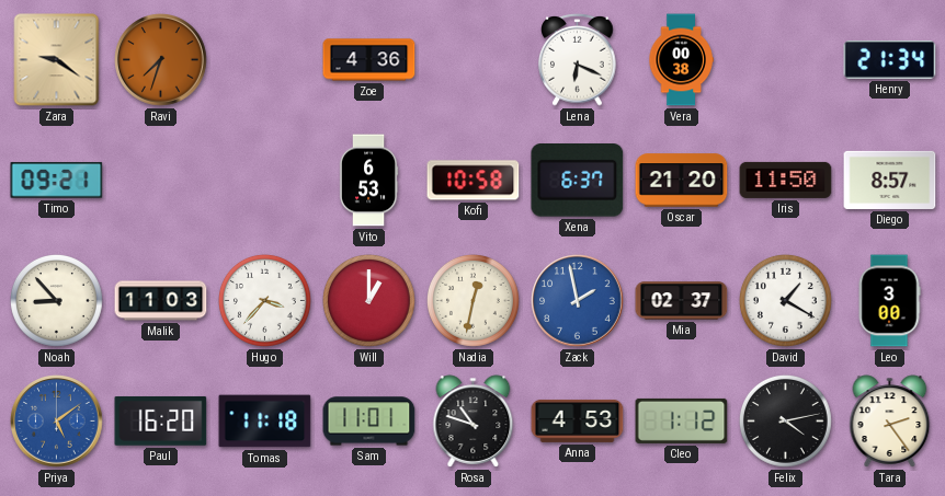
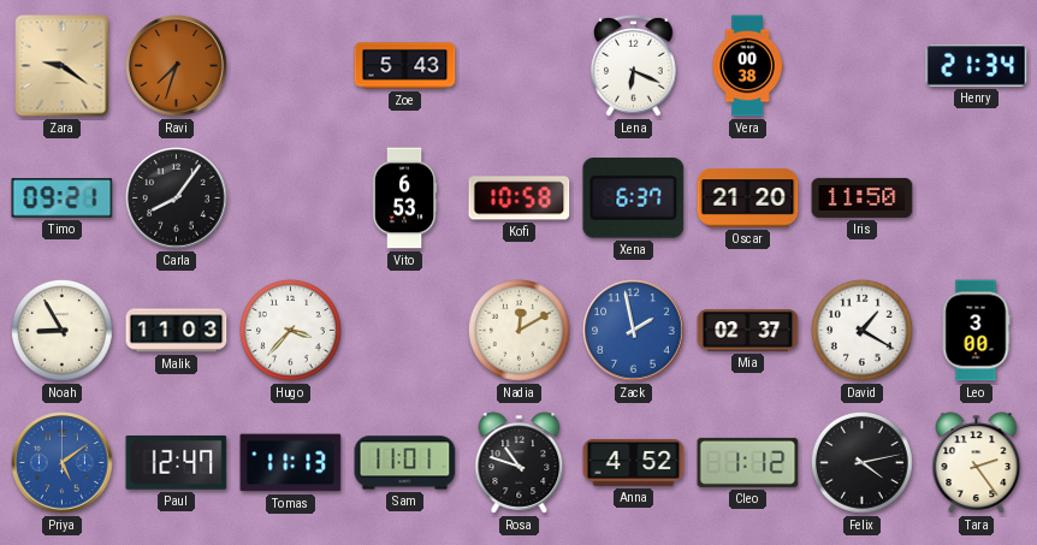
Zoe: 4:36 -> 5:43
Carla: none -> 8:06
Diego: 8:57 -> none
Noah: 8:53 -> 8:55
Will: 1:00 -> none
Nadia: 12:32 -> 12:10
Paul: 16:20 -> 12:47
Tomas: 11:18 -> 11:13
Anna: 4:53 -> 4:52
